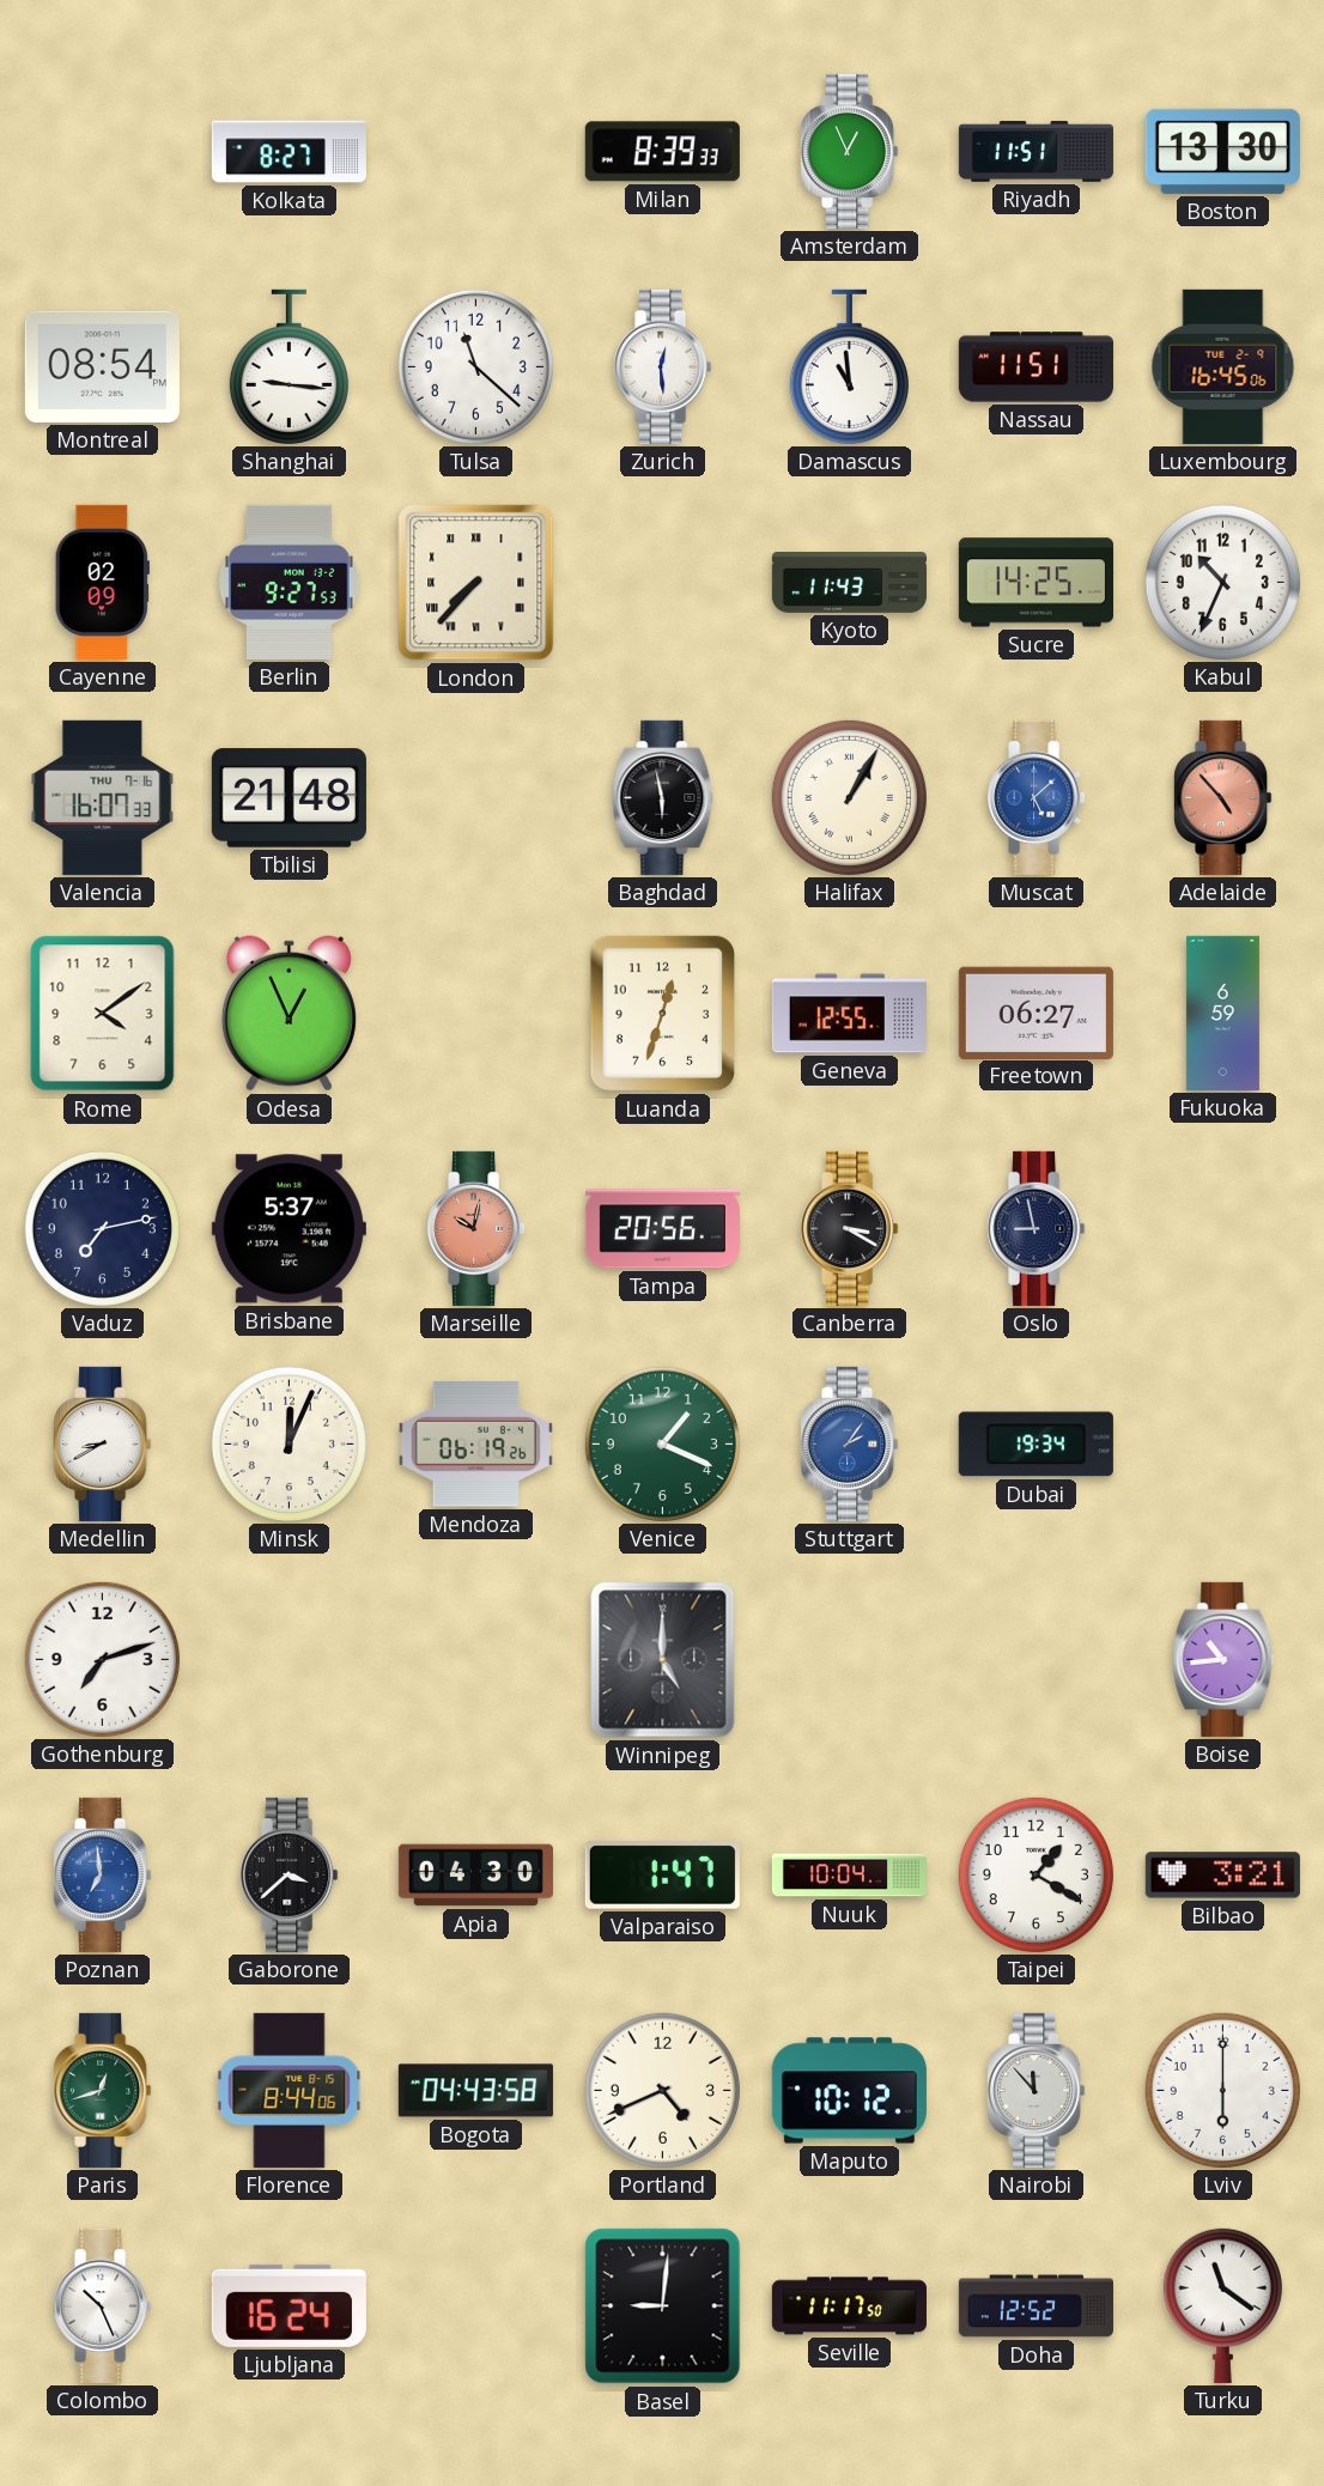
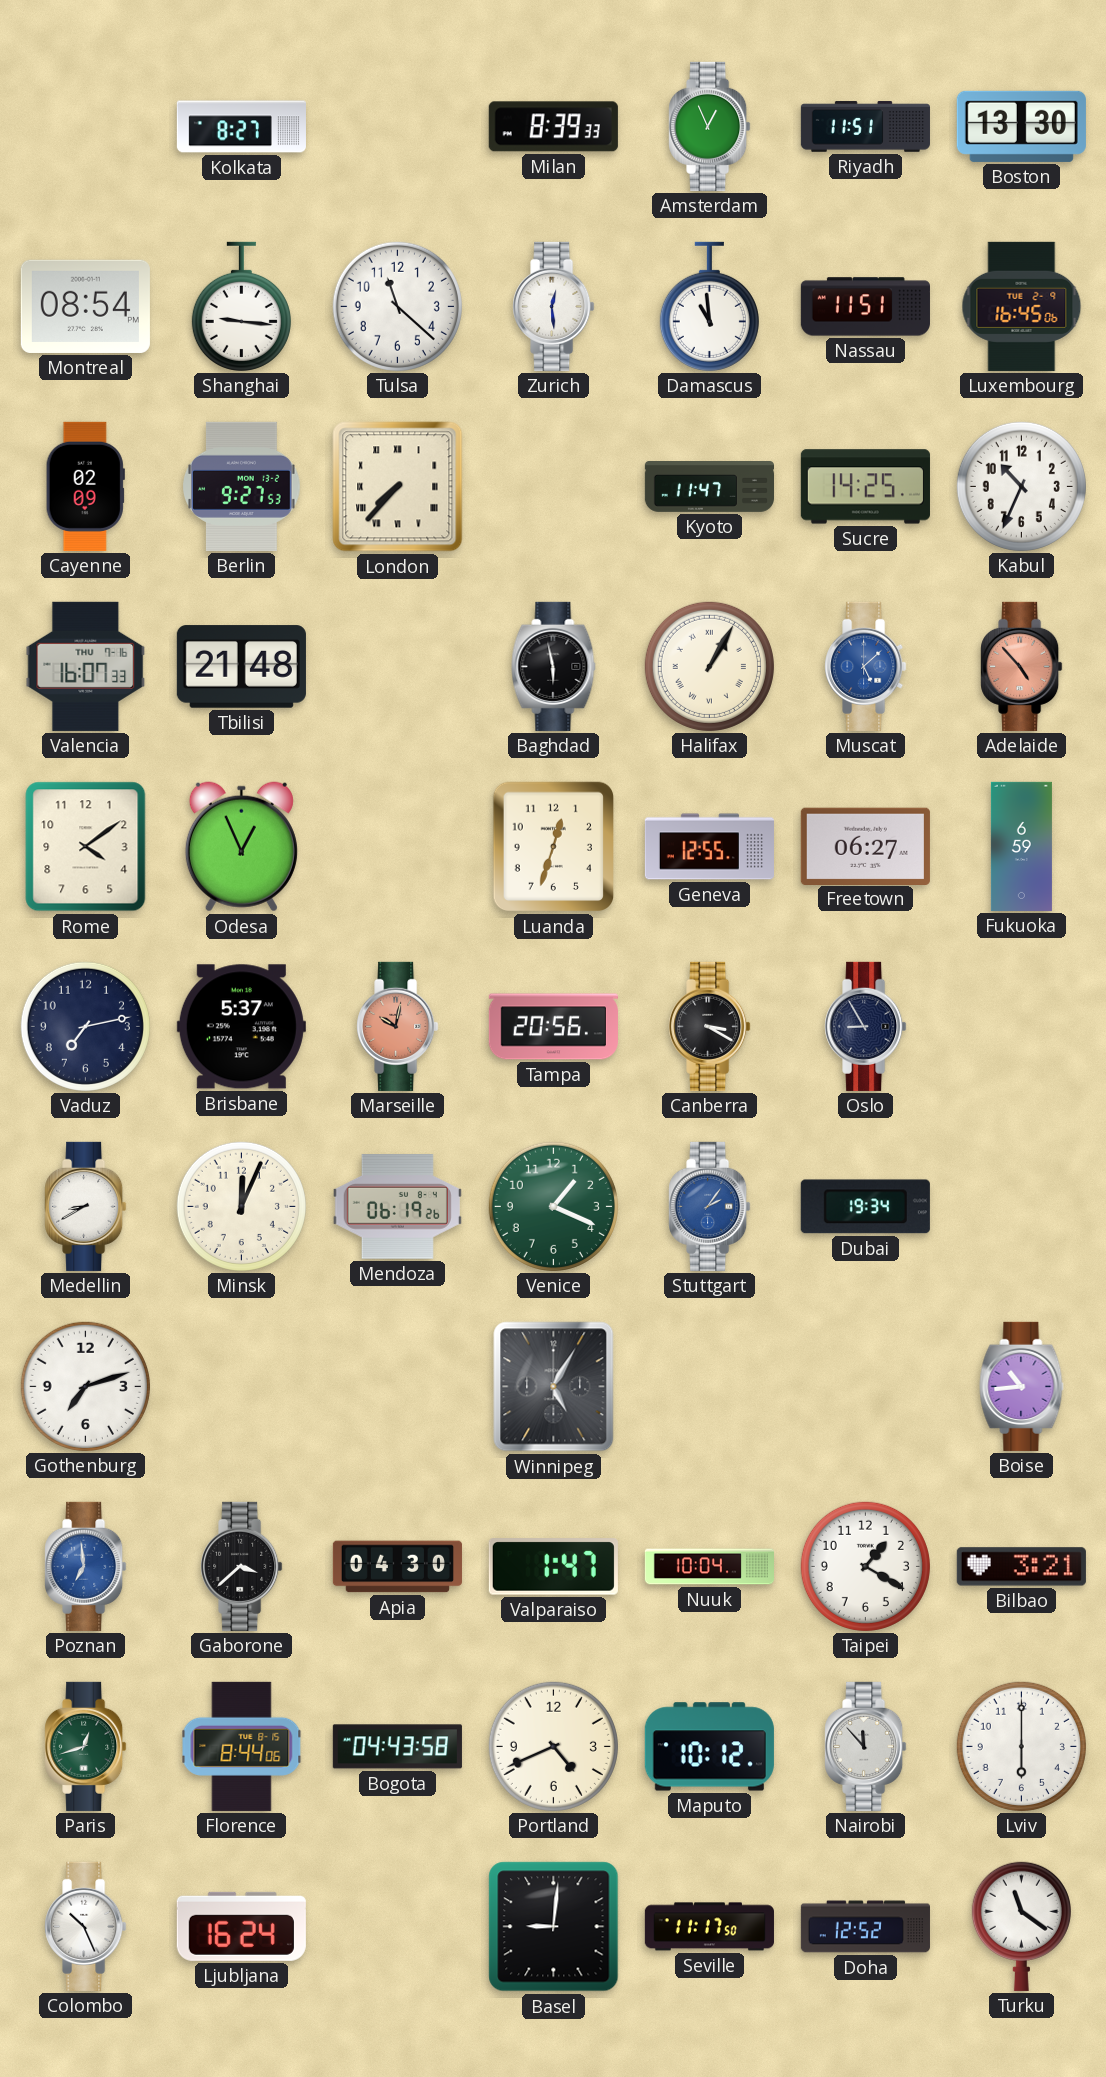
Kyoto: 11:43 -> 11:47
Oslo: 8:58 -> 8:55
Winnipeg: 5:00 -> 5:05
